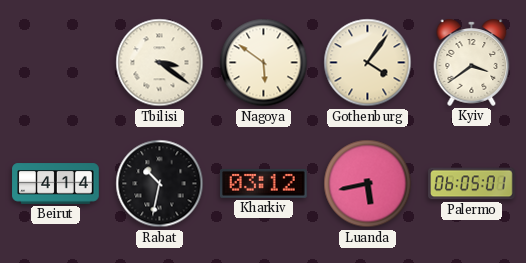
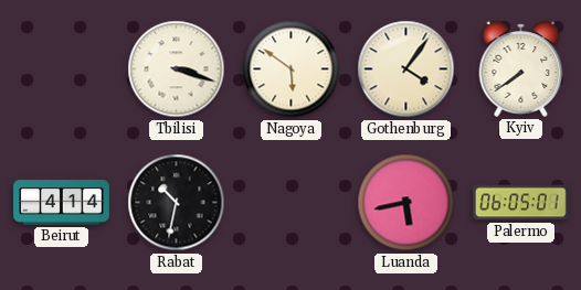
Tbilisi: 3:21 -> 3:18
Kyiv: 3:39 -> 7:39
Kharkiv: 03:12 -> none
